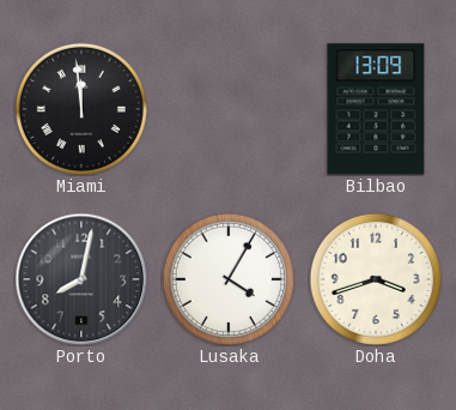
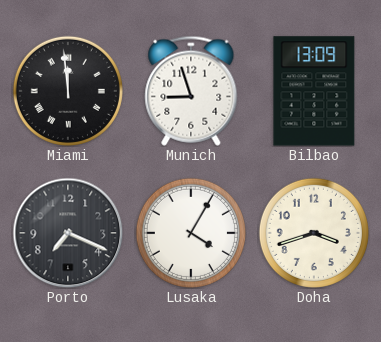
Munich: none -> 8:57
Porto: 8:02 -> 7:19
